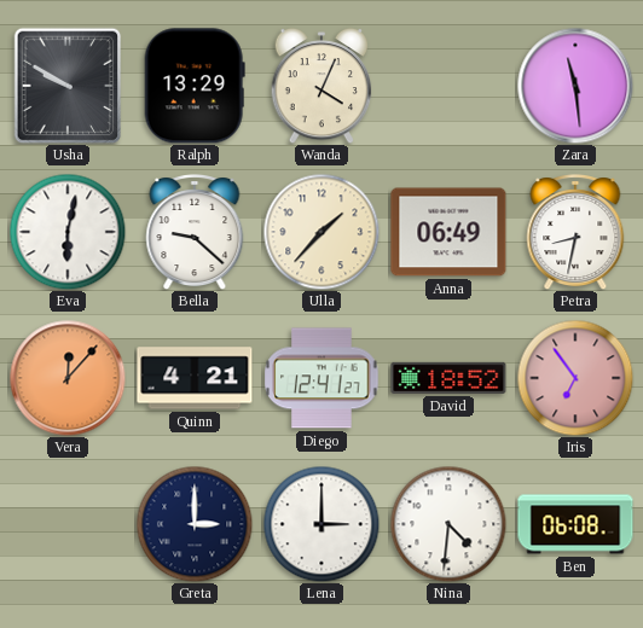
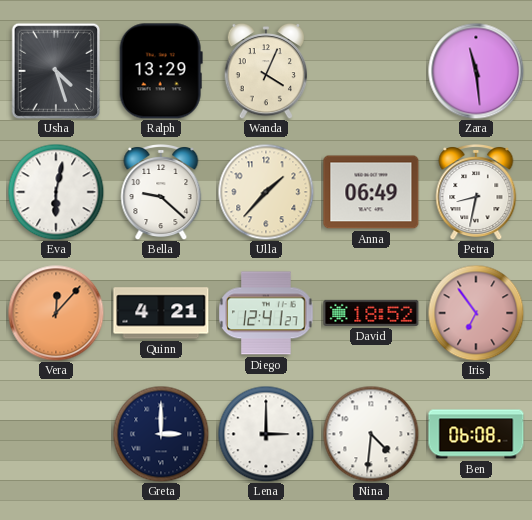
Usha: 9:50 -> 4:27
